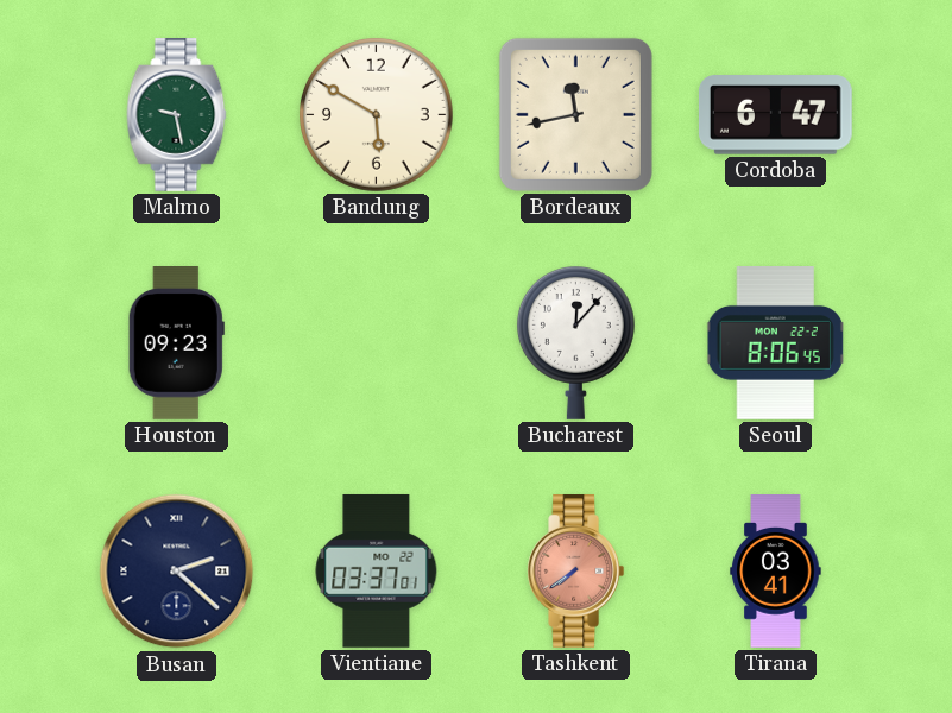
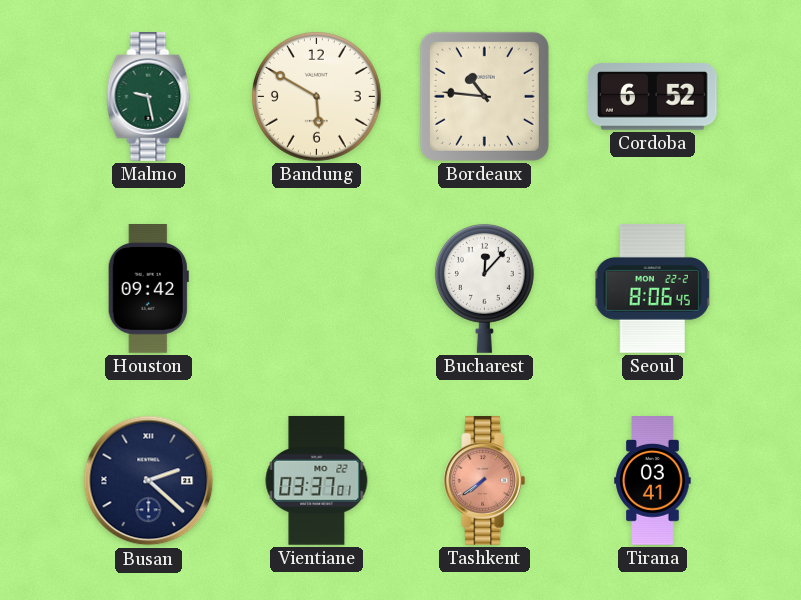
Bordeaux: 11:43 -> 10:46
Cordoba: 6:47 -> 6:52
Houston: 09:23 -> 09:42
